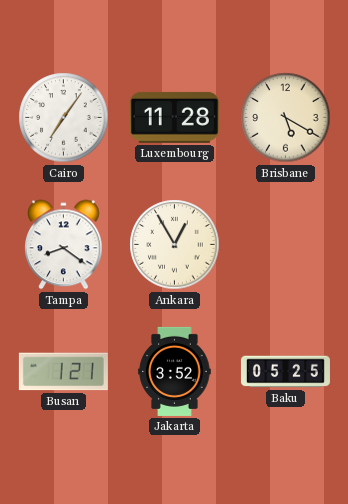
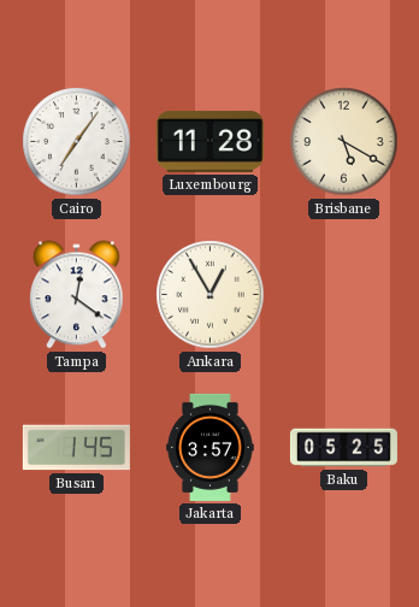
Tampa: 8:21 -> 12:21
Busan: 1:21 -> 1:45
Jakarta: 3:52 -> 3:57
